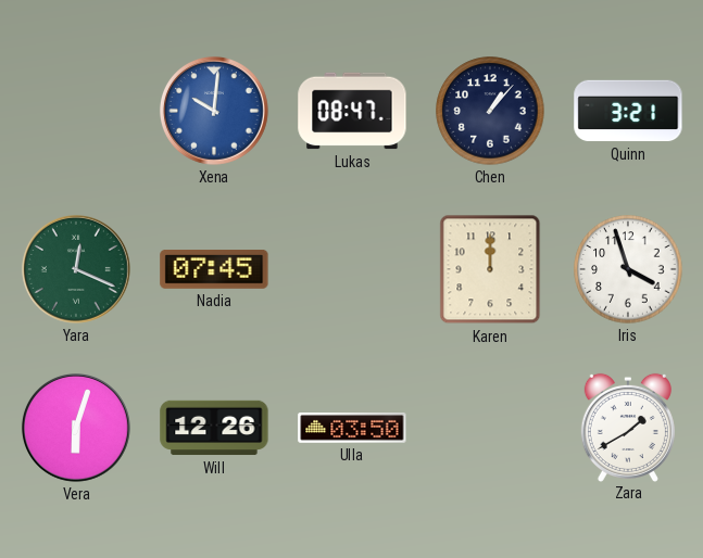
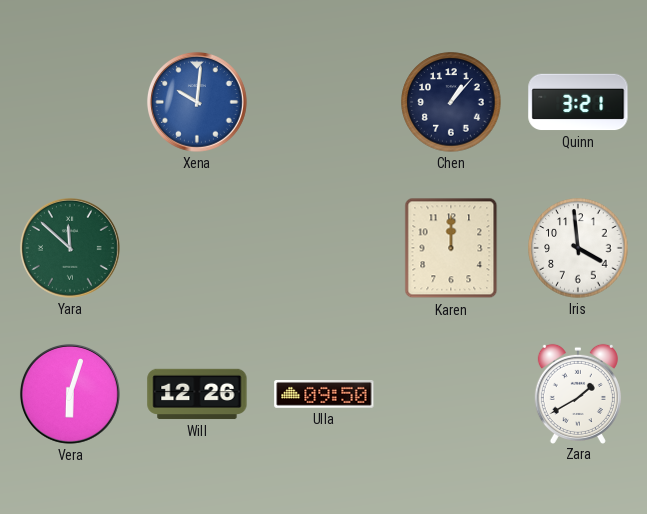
Lukas: 08:47 -> none
Yara: 12:19 -> 11:52
Nadia: 07:45 -> none
Iris: 3:57 -> 3:59
Ulla: 03:50 -> 09:50
